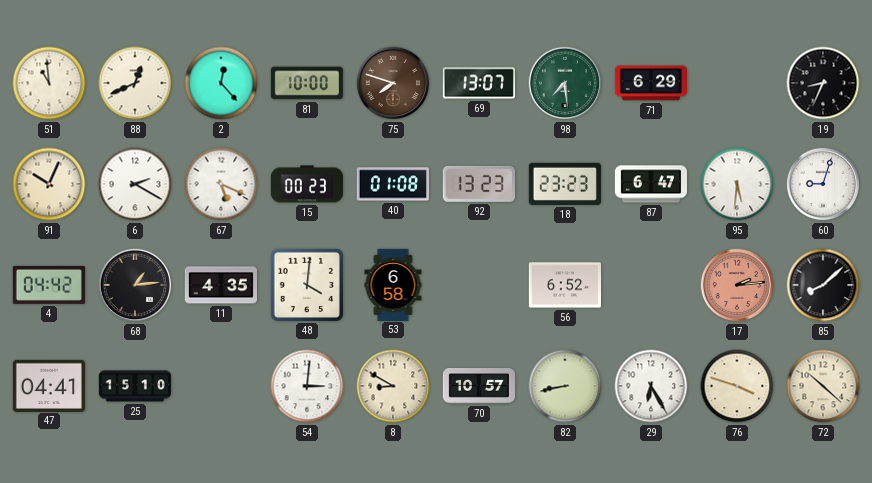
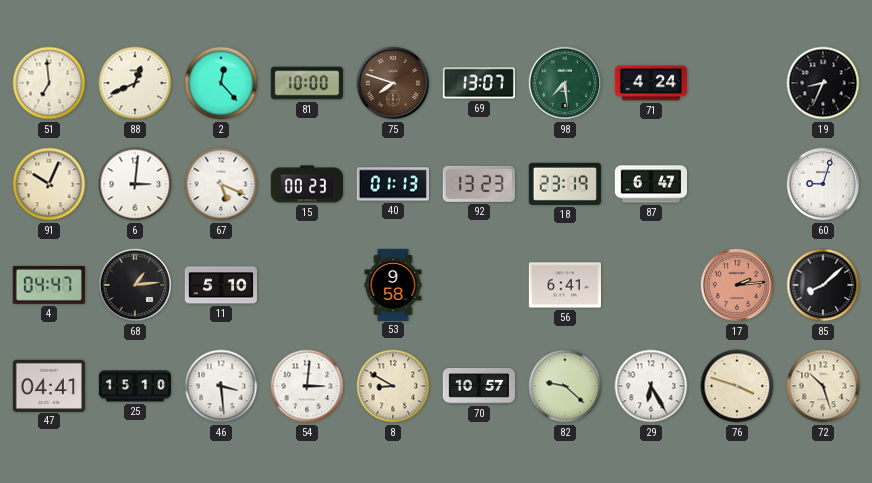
51: 10:59 -> 6:59
71: 6:29 -> 4:24
6: 2:20 -> 3:01
40: 01:08 -> 01:13
18: 23:23 -> 23:19
95: 5:31 -> none
4: 04:42 -> 04:47
11: 4:35 -> 5:10
48: 4:01 -> none
53: 6:58 -> 9:58
56: 6:52 -> 6:41
46: none -> 3:29
82: 8:43 -> 9:22
72: 10:22 -> 10:27
